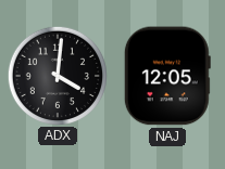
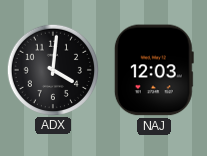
NAJ: 12:05 -> 12:03
